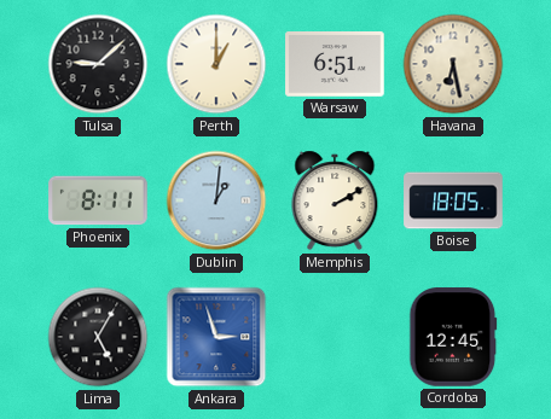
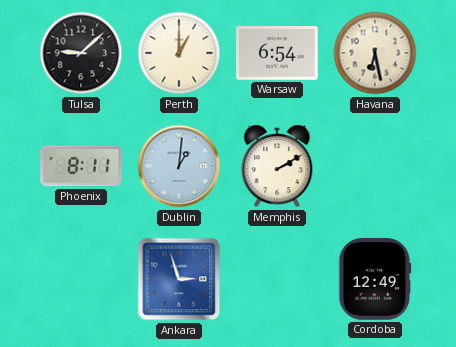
Warsaw: 6:51 -> 6:54
Boise: 18:05 -> none
Lima: 5:05 -> none
Cordoba: 12:45 -> 12:49
